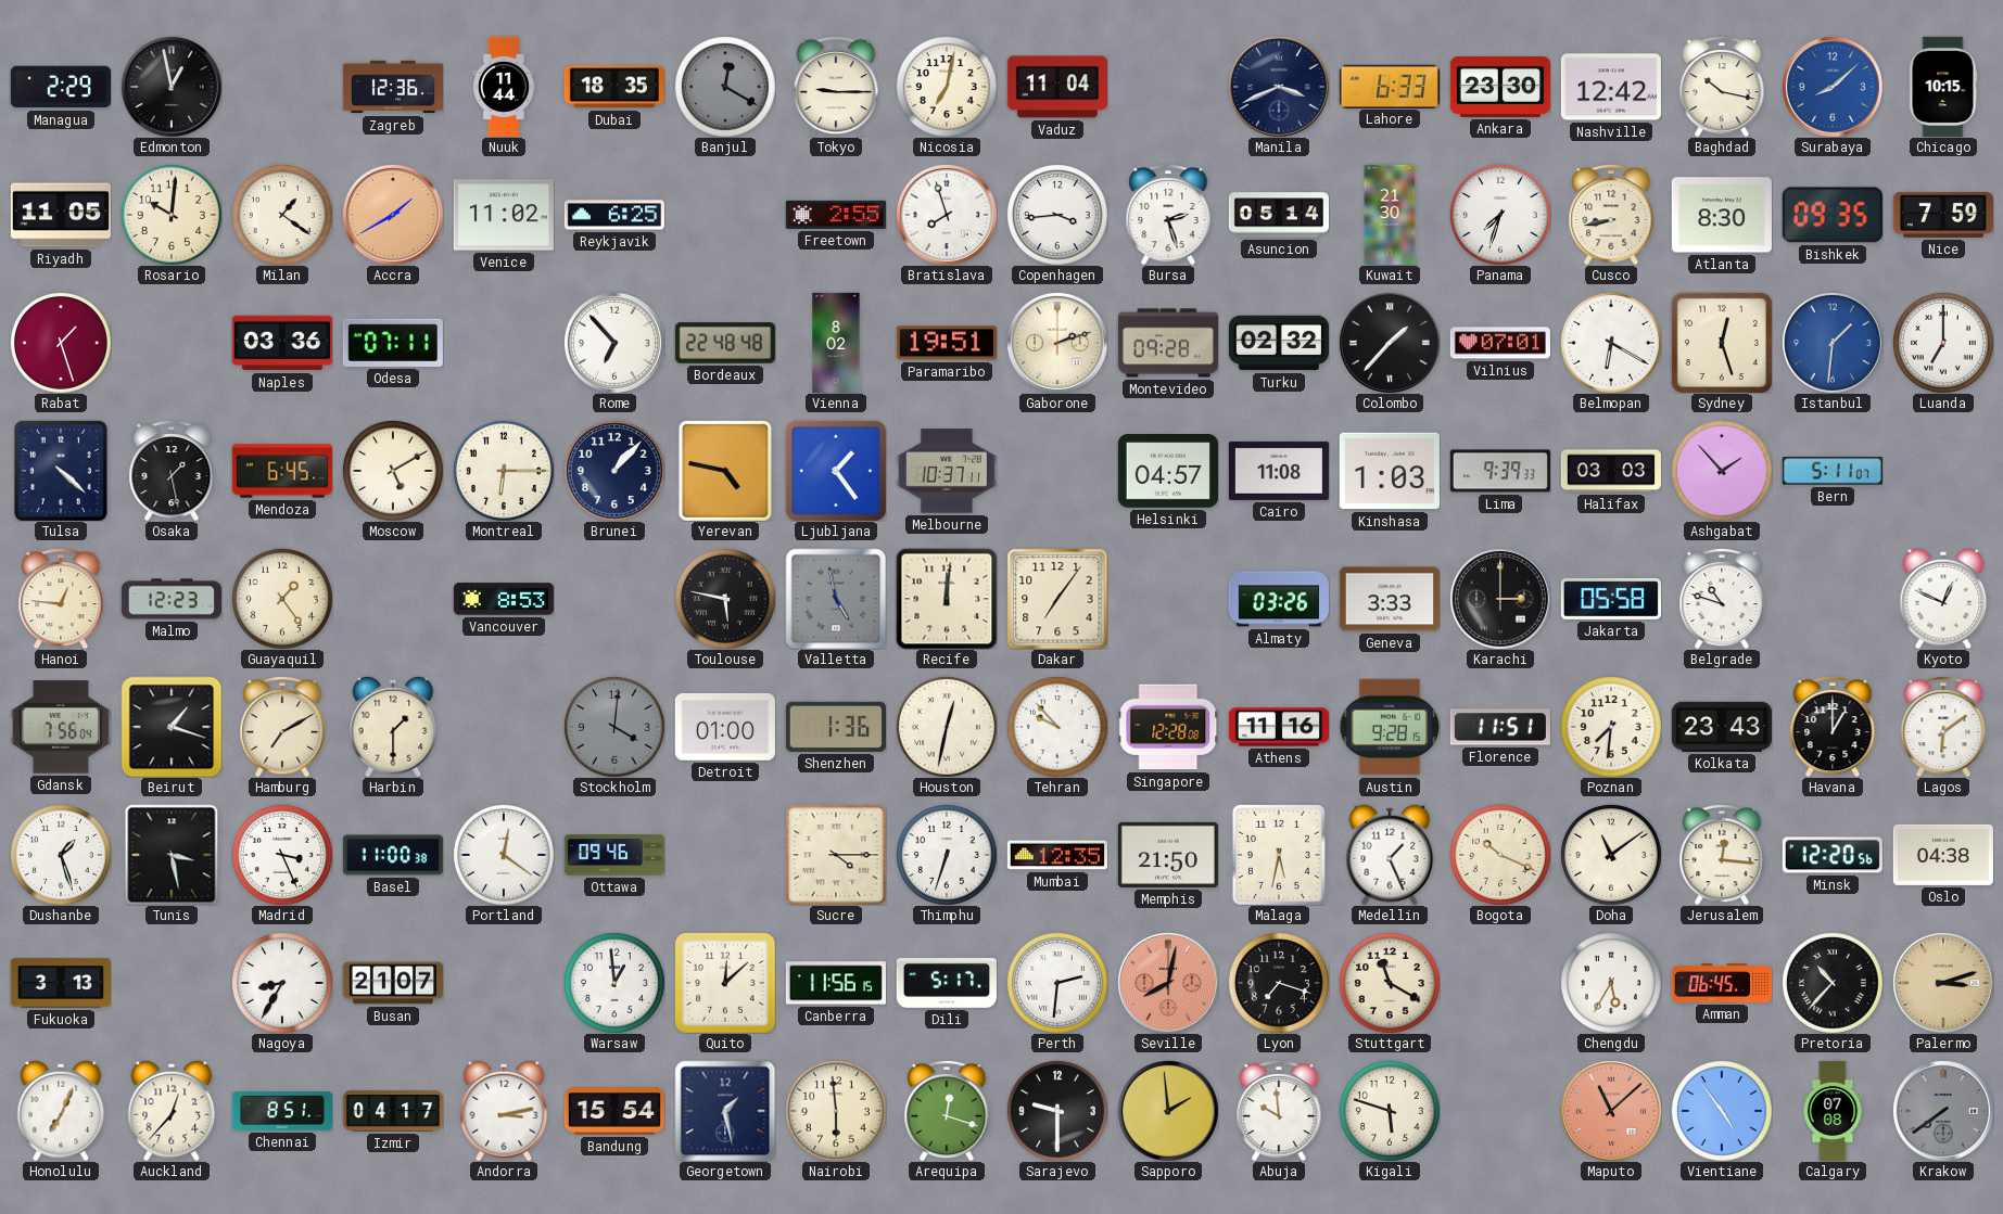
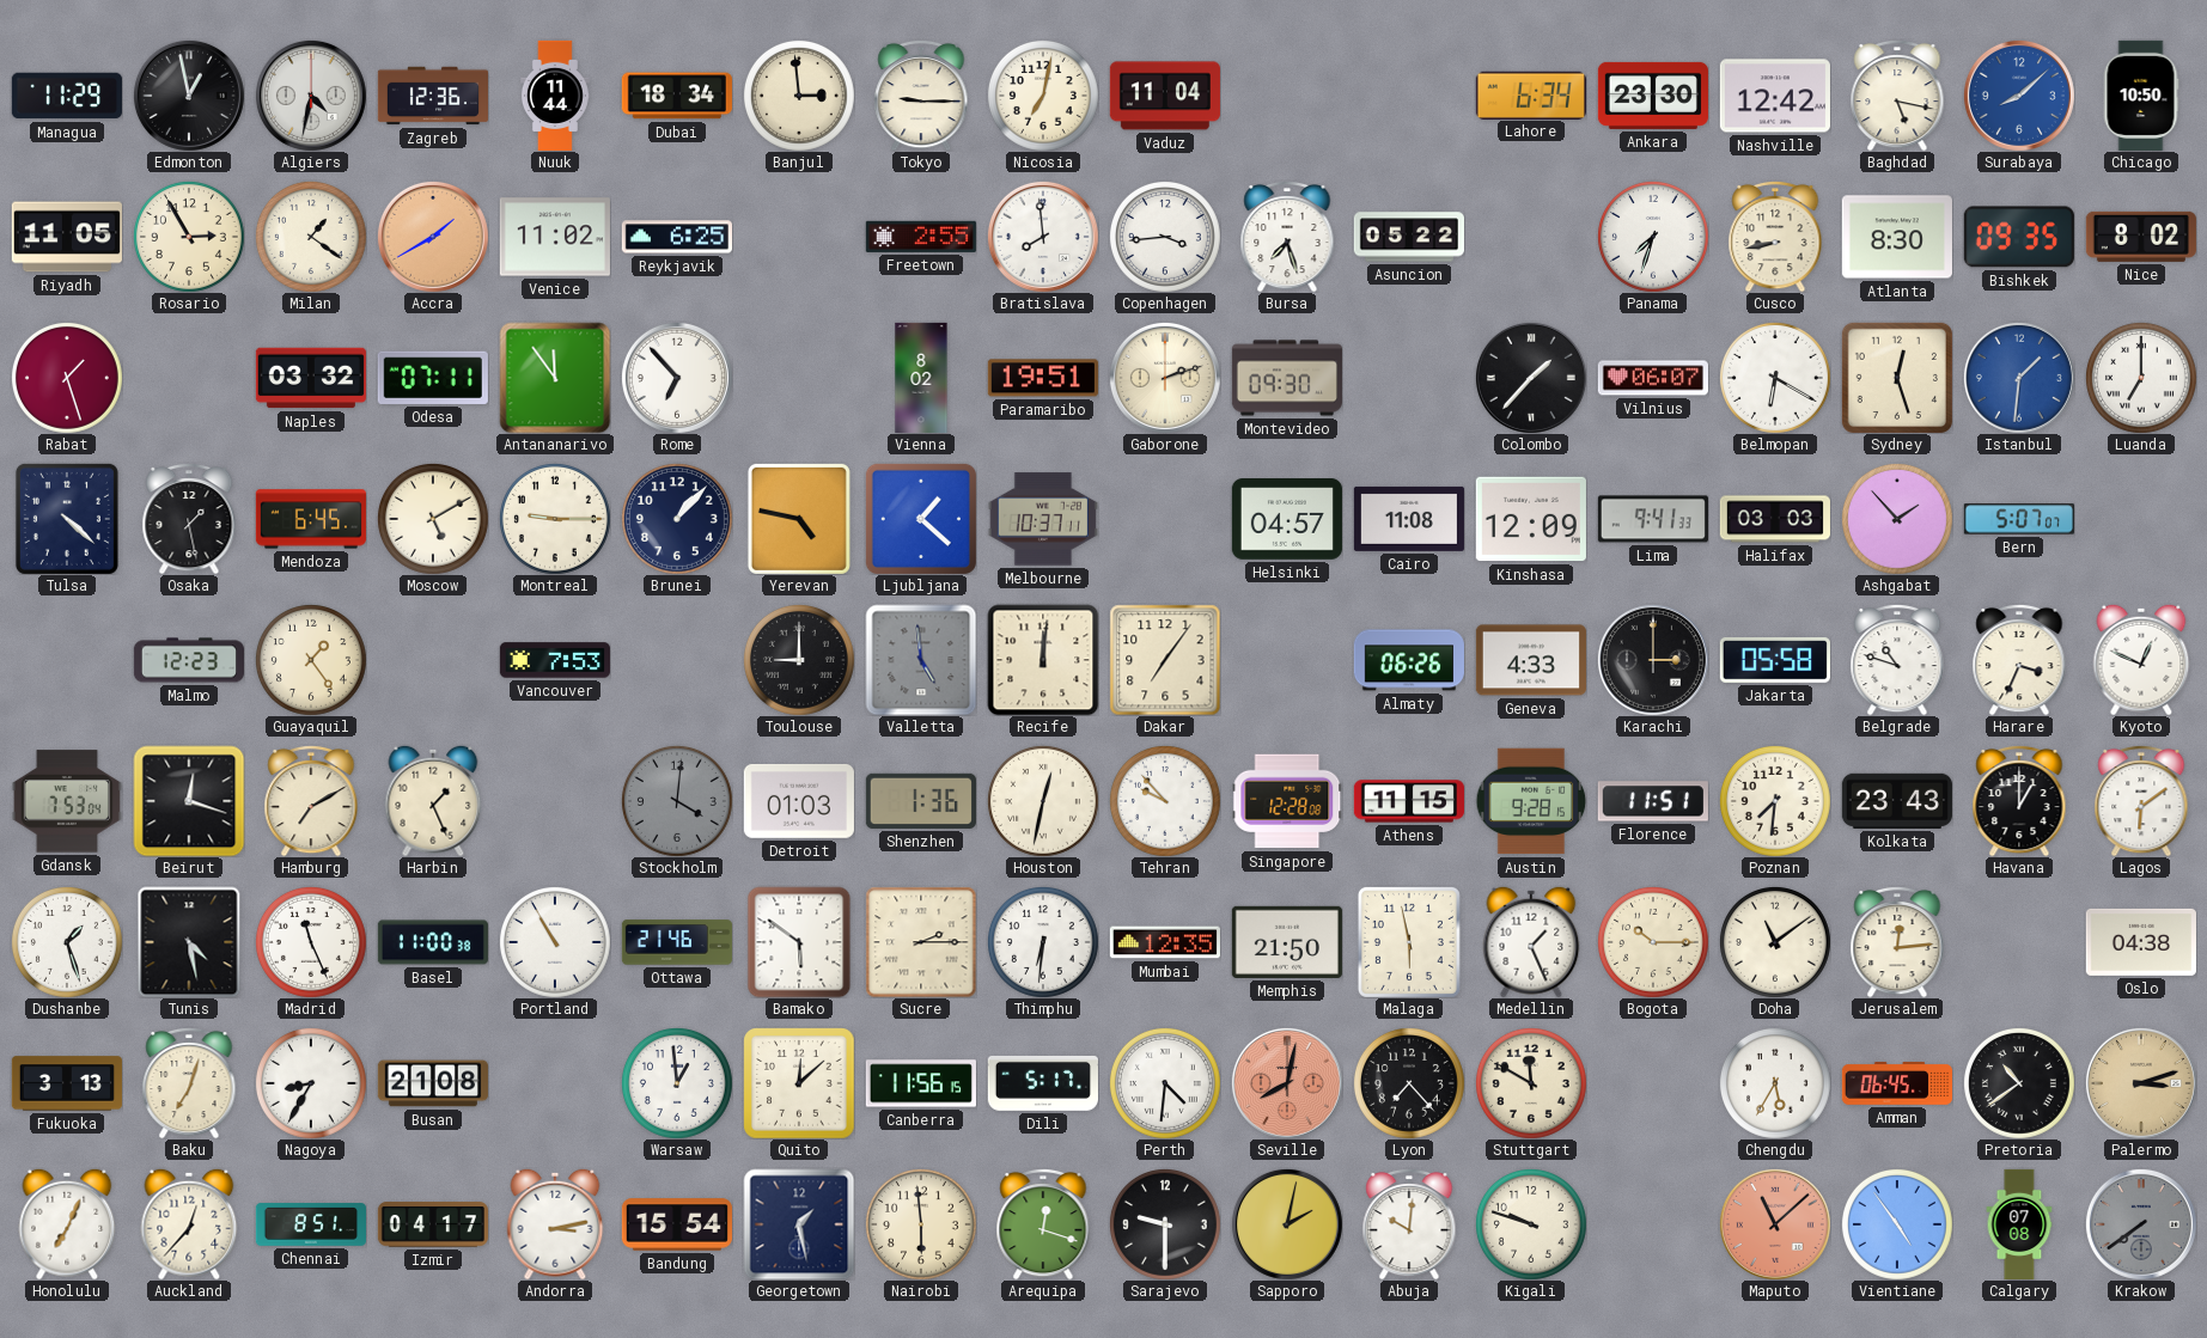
Managua: 2:29 -> 11:29
Algiers: none -> 4:32
Dubai: 18:35 -> 18:34
Banjul: 12:20 -> 2:59
Banjul dial: grey -> cream
Manila: 3:41 -> none
Lahore: 6:33 -> 6:34
Baghdad: 10:17 -> 5:17
Chicago: 10:15 -> 10:50
Rosario: 10:01 -> 2:55
Bratislava: 7:57 -> 7:59
Bursa: 2:27 -> 7:27
Asuncion: 05:14 -> 05:22
Kuwait: 21:30 -> none
Nice: 7:59 -> 8:02
Naples: 03:36 -> 03:32
Antananarivo: none -> 11:54
Bordeaux: 22:48 -> none
Montevideo: 09:28 -> 09:30
Turku: 02:32 -> none
Vilnius: 07:01 -> 06:07
Montreal: 6:15 -> 9:15
Ljubljana: 1:24 -> 1:22
Kinshasa: 1:03 -> 12:09
Lima: 9:39 -> 9:41
Bern: 5:11 -> 5:07
Hanoi: 12:46 -> none
Vancouver: 8:53 -> 7:53
Toulouse: 5:47 -> 9:00
Valletta: 4:58 -> 4:59
Almaty: 03:26 -> 06:26
Geneva: 3:33 -> 4:33
Harare: none -> 3:34
Gdansk: 7:56 -> 7:53
Beirut: 1:18 -> 12:18
Harbin: 1:30 -> 1:26
Detroit: 01:00 -> 01:03
Athens: 11:16 -> 11:15
Tunis: 3:28 -> 4:28
Madrid: 3:26 -> 11:26
Portland: 12:21 -> 10:55
Ottawa: 09:46 -> 21:46
Bamako: none -> 5:51
Sucre: 4:15 -> 2:15
Thimphu: 6:33 -> 6:31
Malaga: 5:32 -> 5:58
Bogota: 10:19 -> 10:15
Jerusalem: 12:16 -> 12:14
Minsk: 12:20 -> none
Baku: none -> 7:03
Busan: 21:07 -> 21:08
Perth: 2:31 -> 4:31
Lyon: 7:18 -> 7:23
Stuttgart: 11:20 -> 11:50
Pretoria: 10:37 -> 10:39
Sapporo: 1:59 -> 2:02
Abuja: 9:59 -> 10:01
Kigali: 5:48 -> 9:48
